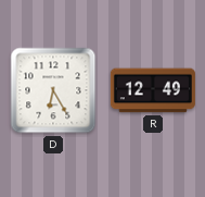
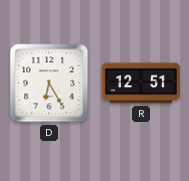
R: 12:49 -> 12:51
